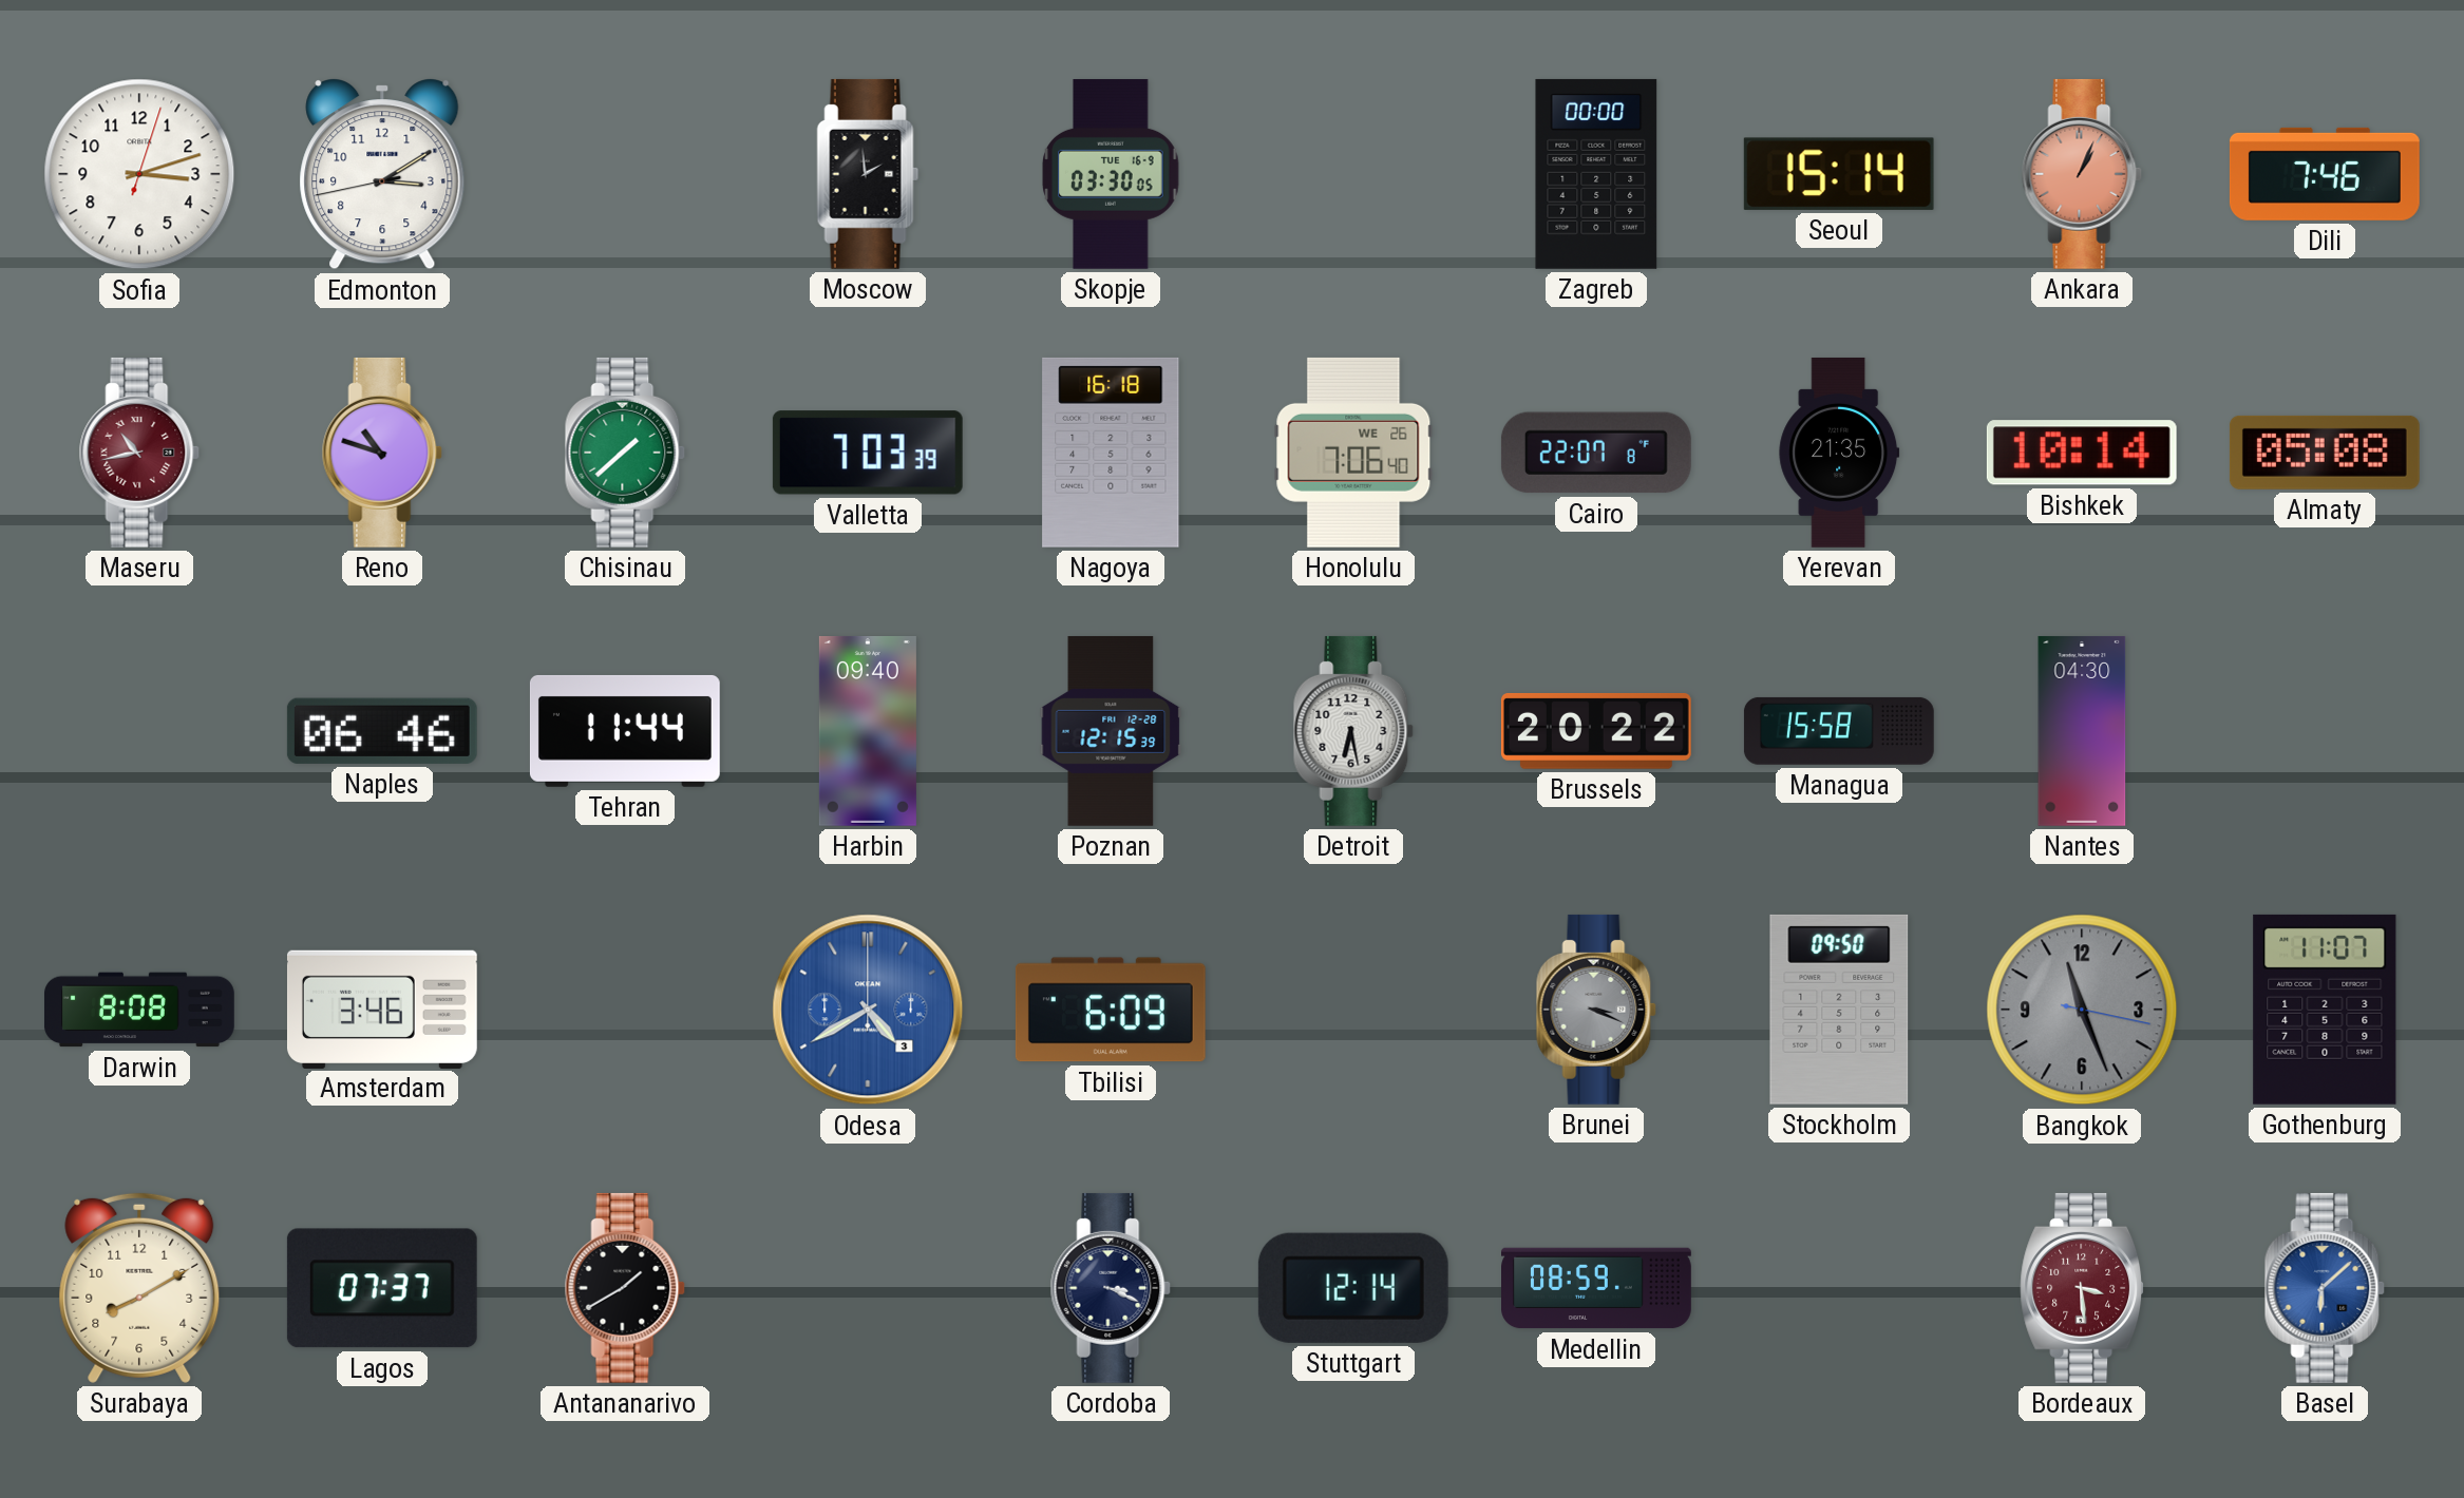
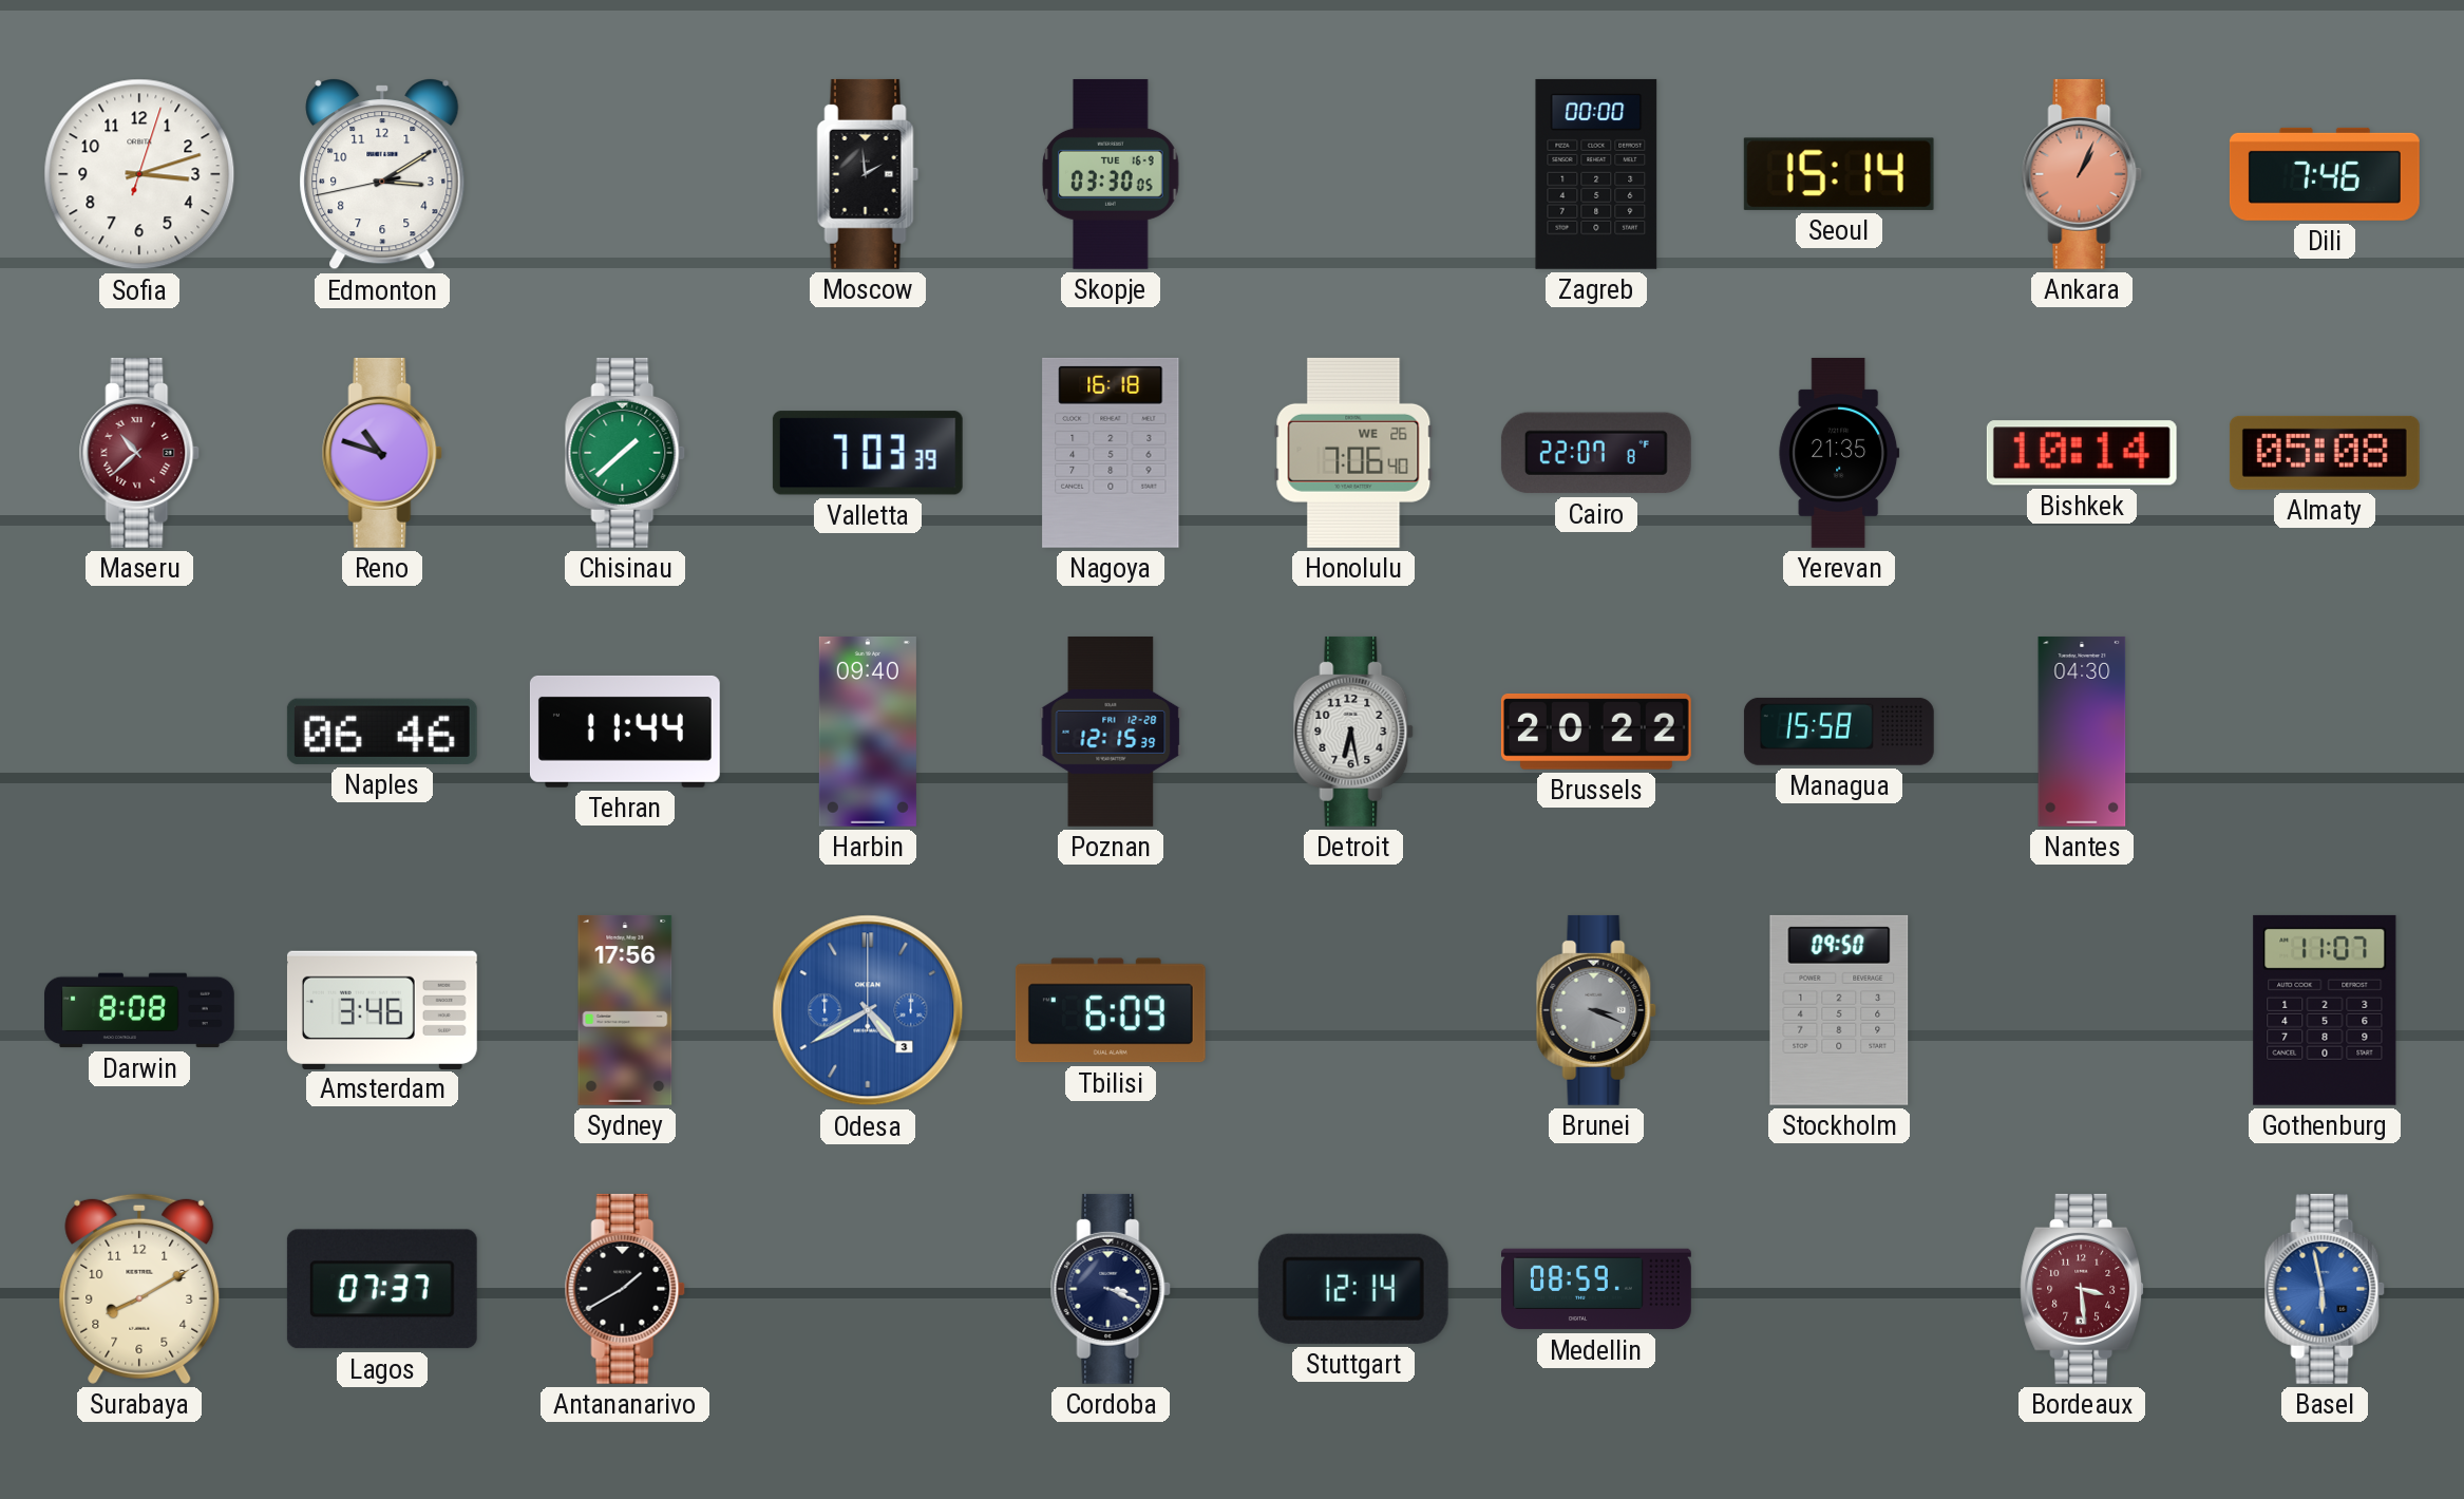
Maseru: 10:43 -> 10:38
Sydney: none -> 17:56
Bangkok: 11:26 -> none
Basel: 6:08 -> 5:58
